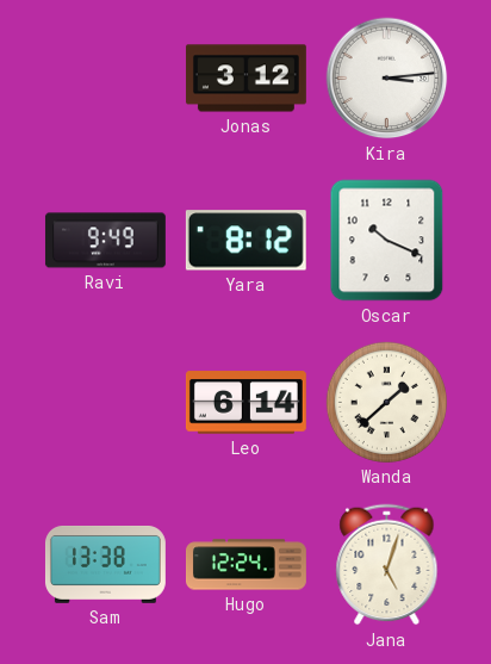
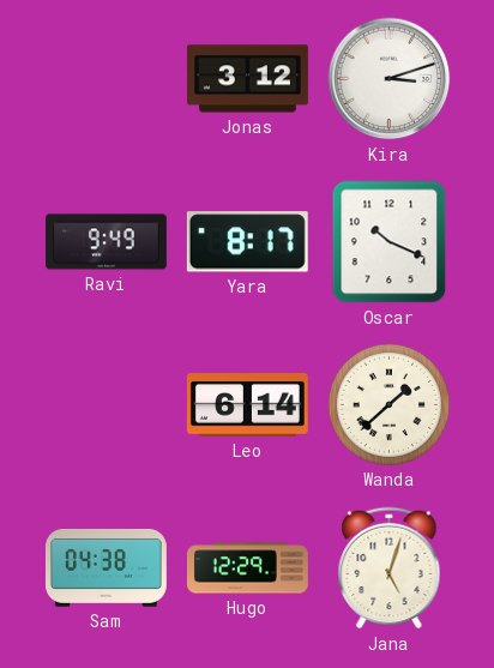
Kira: 3:14 -> 3:12
Yara: 8:12 -> 8:17
Sam: 13:38 -> 04:38
Hugo: 12:24 -> 12:29
